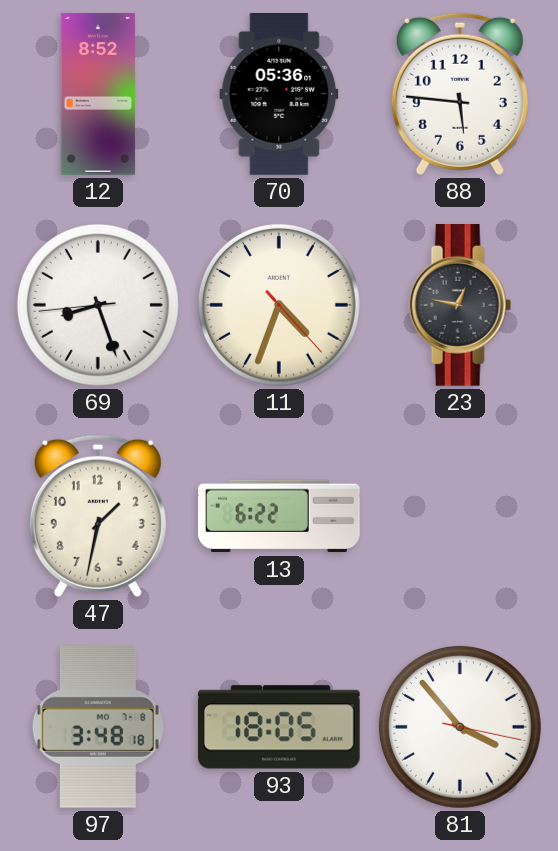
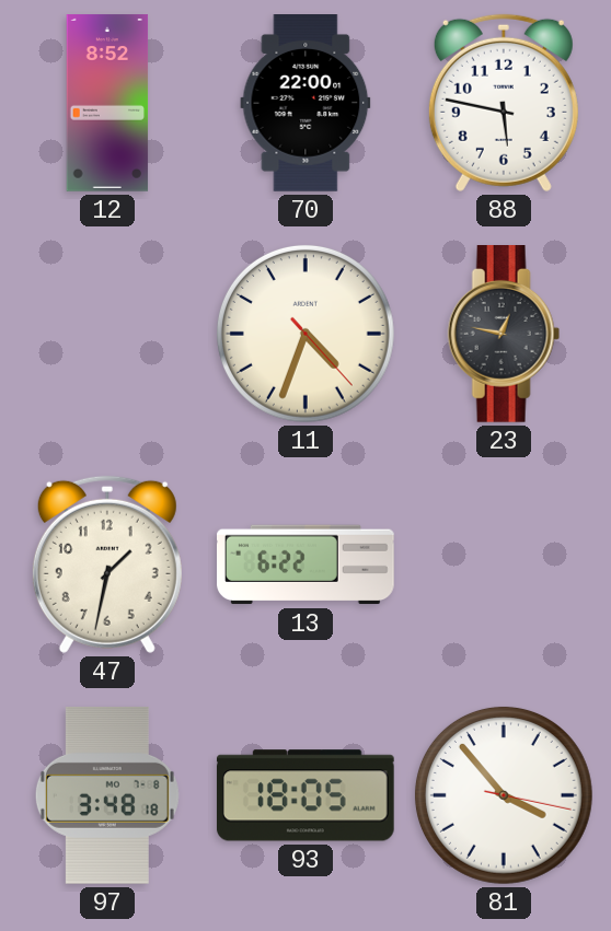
70: 05:36 -> 22:00
88: 5:46 -> 5:47
69: 8:26 -> none
